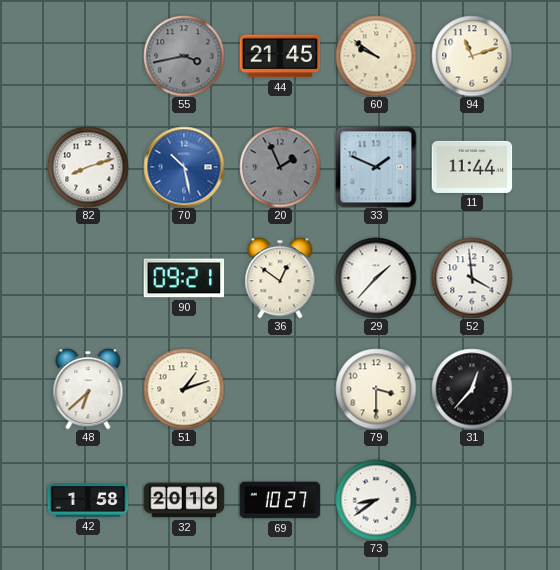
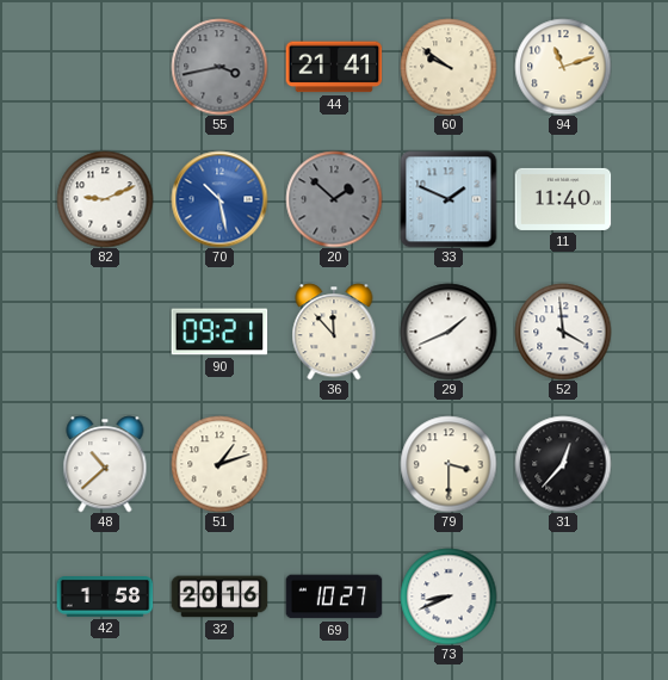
44: 21:45 -> 21:41
82: 8:12 -> 9:11
20: 1:56 -> 1:52
11: 11:44 -> 11:40
36: 12:51 -> 11:53
29: 1:37 -> 1:41
48: 6:38 -> 10:38
73: 8:39 -> 8:41
